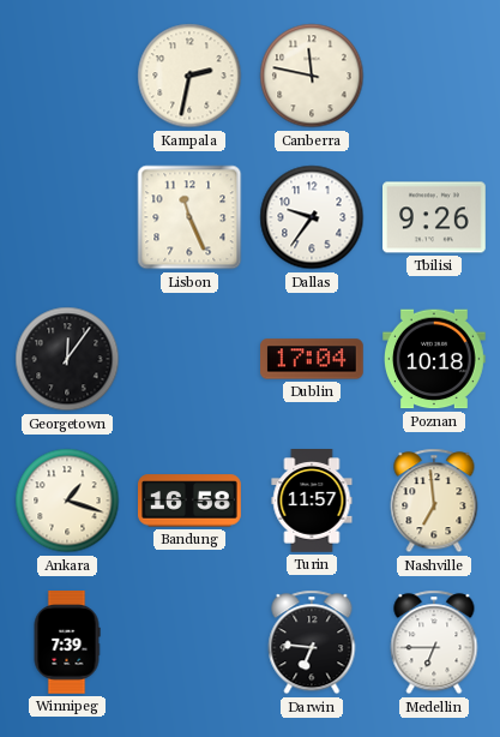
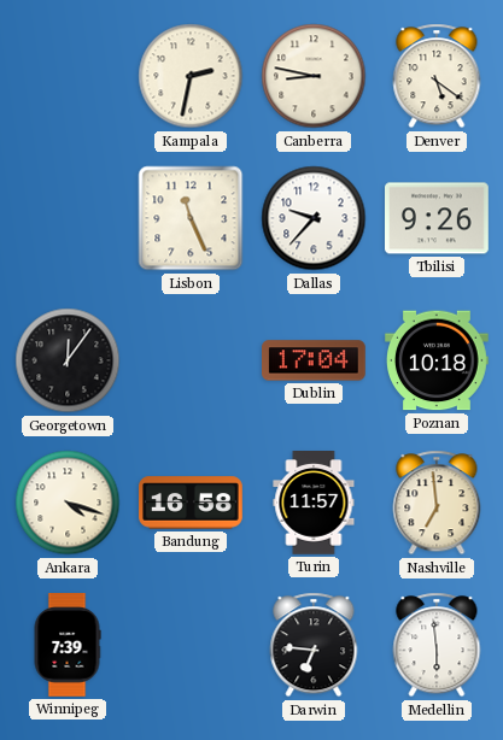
Canberra: 11:47 -> 8:47
Denver: none -> 5:21
Dallas: 9:36 -> 9:37
Ankara: 1:18 -> 4:18
Medellin: 6:45 -> 5:59
